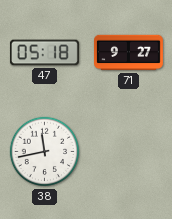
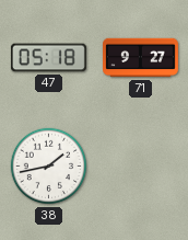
38: 11:43 -> 1:43
